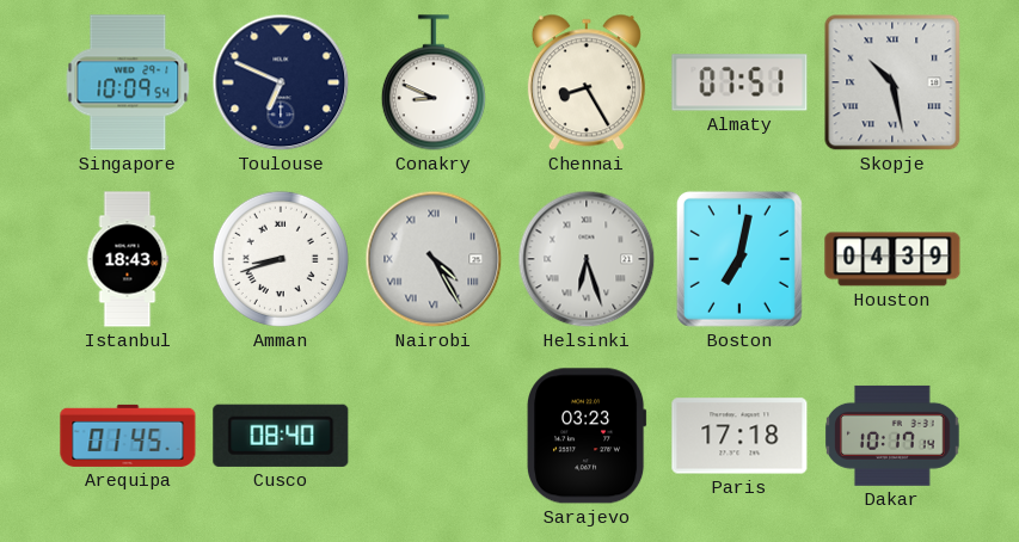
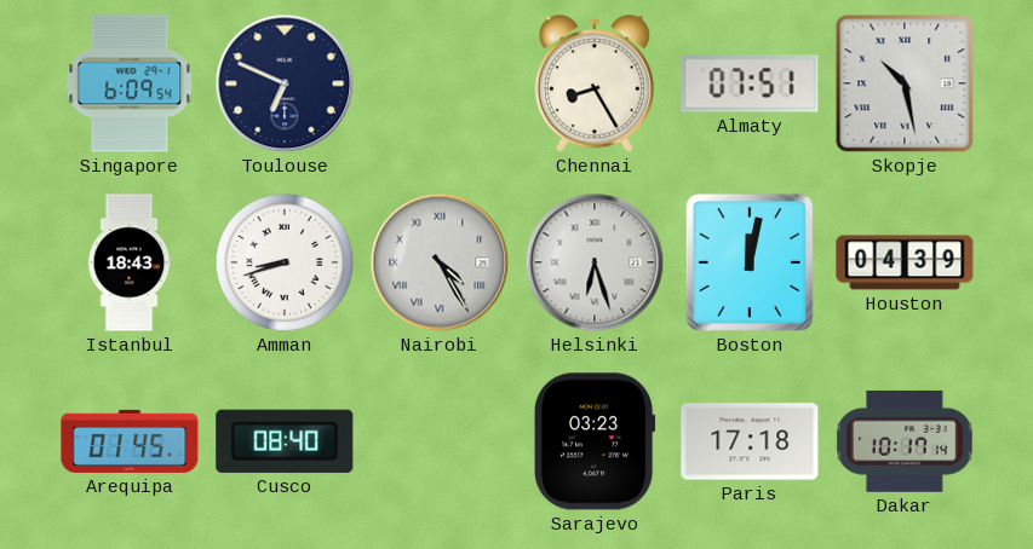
Singapore: 10:09 -> 6:09
Conakry: 8:49 -> none
Boston: 7:02 -> 12:02
